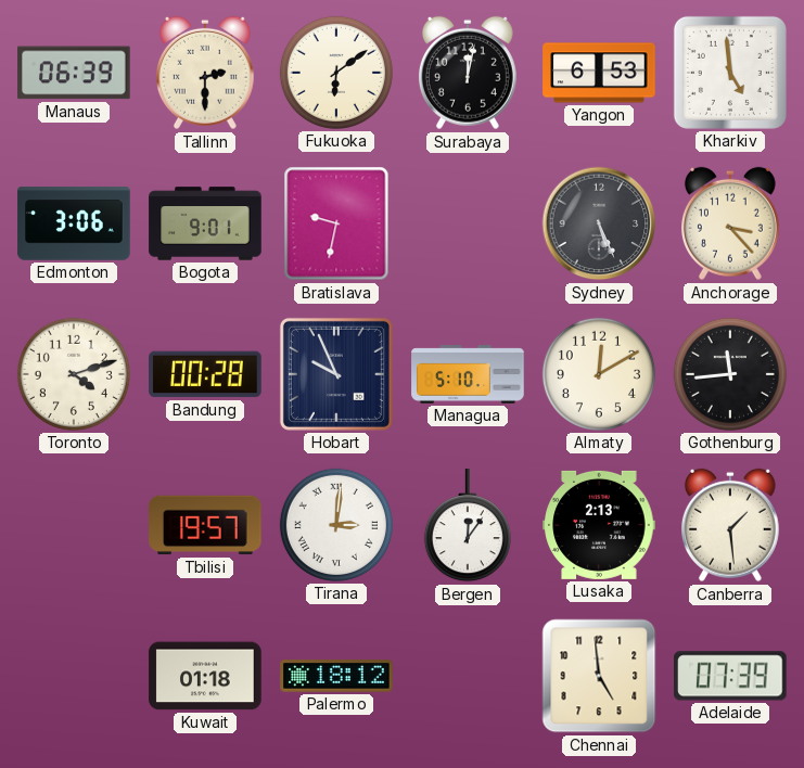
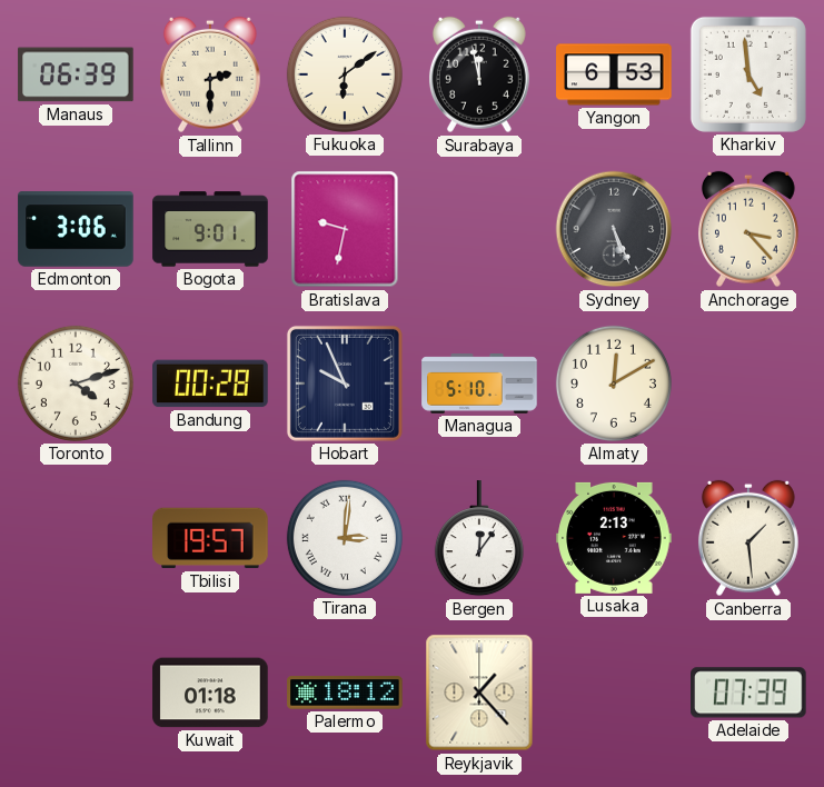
Surabaya: 12:02 -> 11:58
Gothenburg: 11:44 -> none
Reykjavik: none -> 1:23
Chennai: 4:59 -> none
